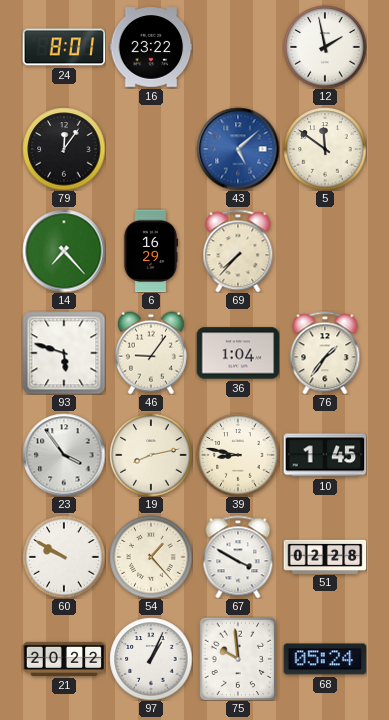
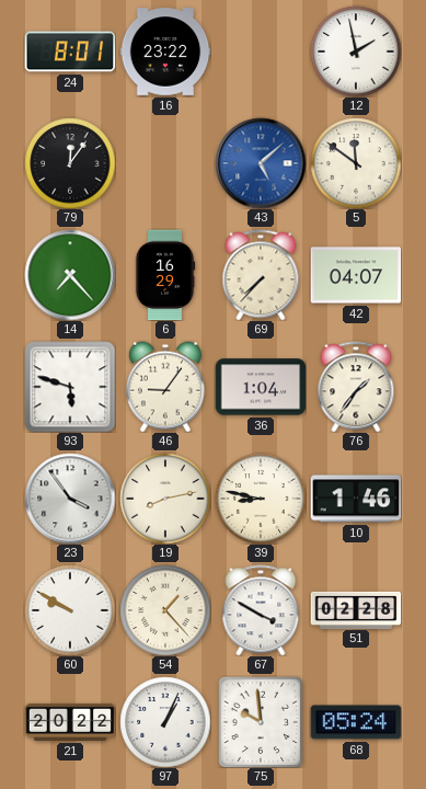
42: none -> 04:07
10: 1:45 -> 1:46
